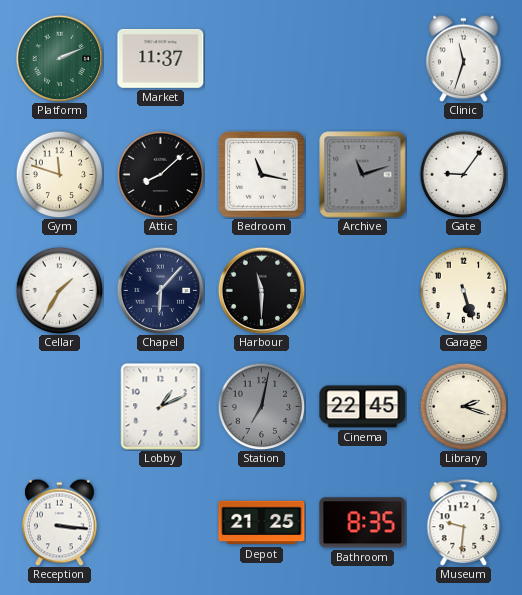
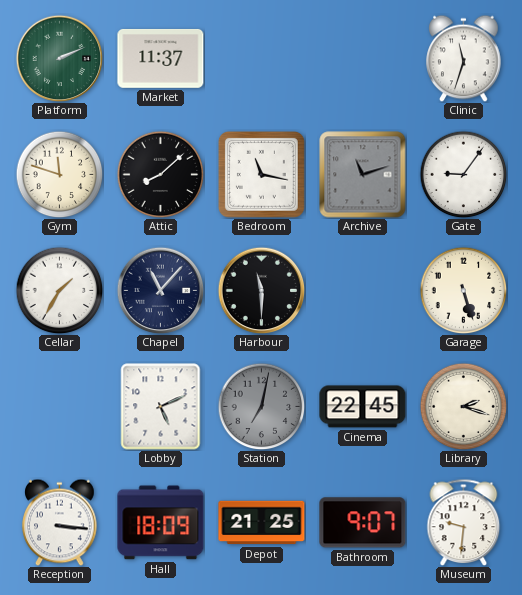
Chapel: 6:07 -> 11:07
Lobby: 1:11 -> 5:11
Hall: none -> 18:09
Bathroom: 8:35 -> 9:07
